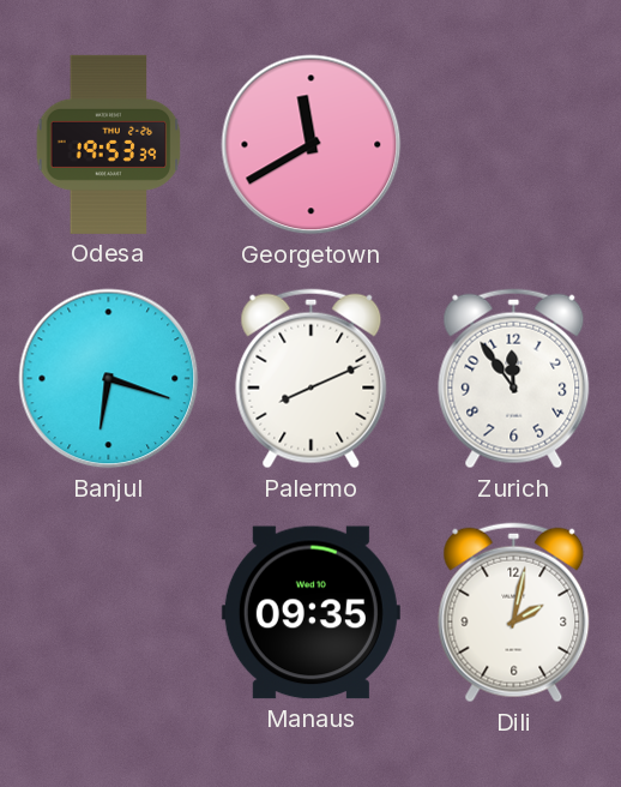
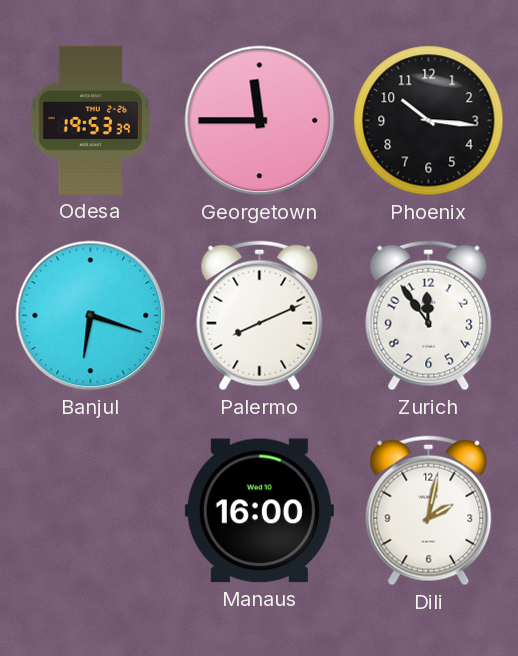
Georgetown: 11:40 -> 11:45
Phoenix: none -> 10:16
Manaus: 09:35 -> 16:00
